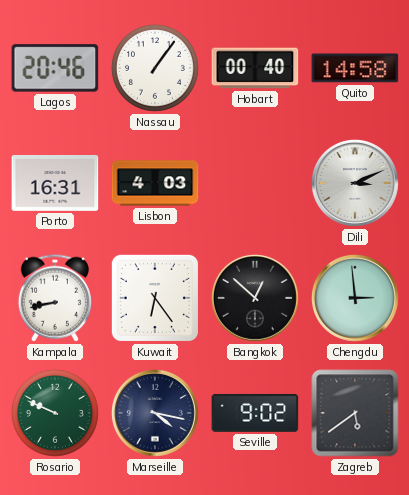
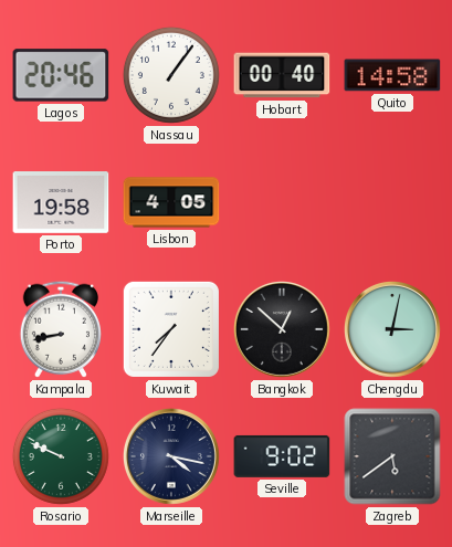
Porto: 16:31 -> 19:58
Lisbon: 4:03 -> 4:05
Dili: 3:11 -> none
Kuwait: 6:24 -> 7:36
Chengdu: 2:59 -> 3:02
